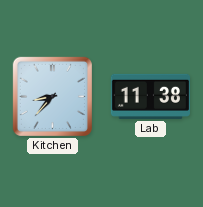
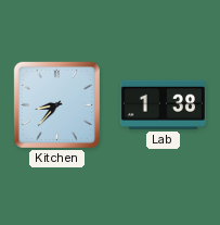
Lab: 11:38 -> 1:38
